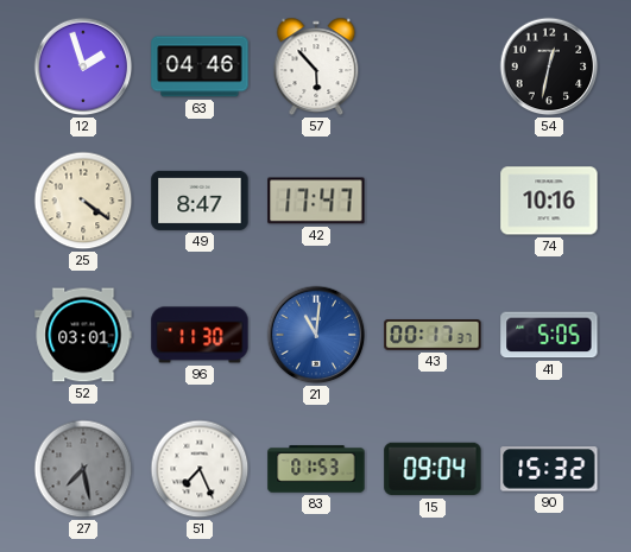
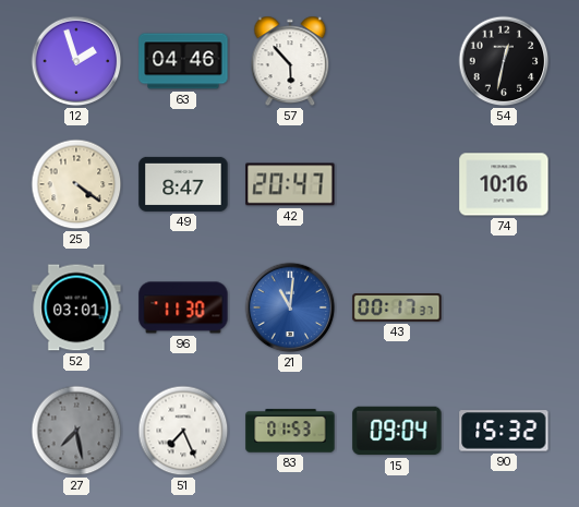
42: 17:47 -> 20:47
41: 5:05 -> none
